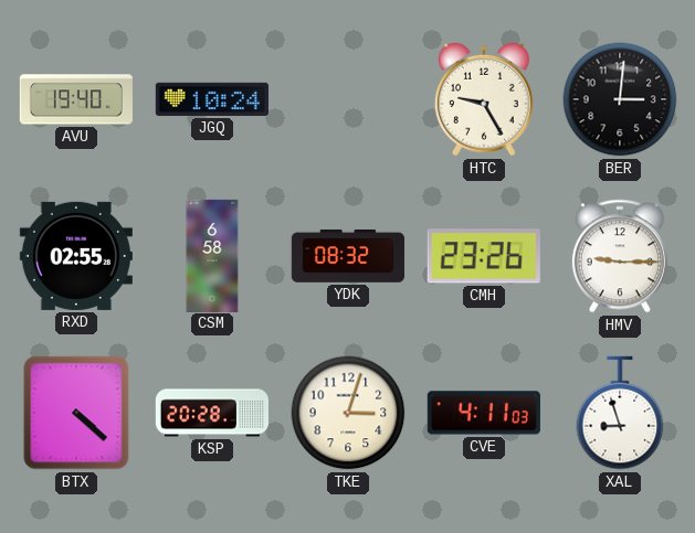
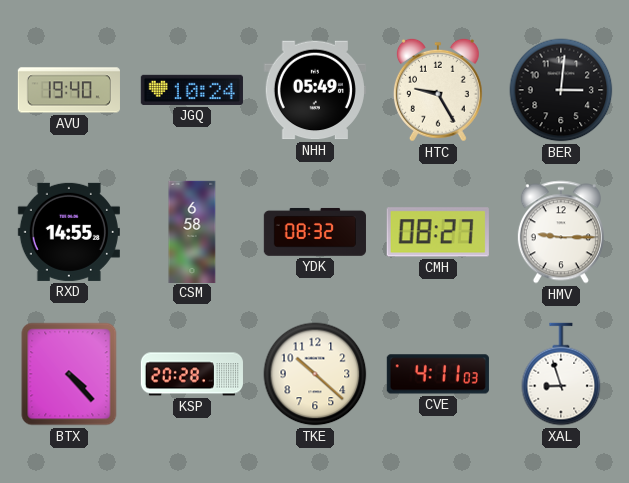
NHH: none -> 05:49
RXD: 02:55 -> 14:55
CMH: 23:26 -> 08:27
BTX: 4:22 -> 4:23
TKE: 3:03 -> 10:22
